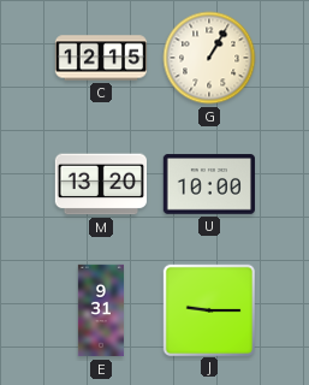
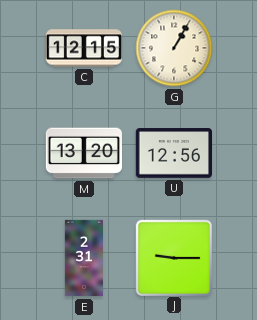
U: 10:00 -> 12:56
E: 9:31 -> 2:31
